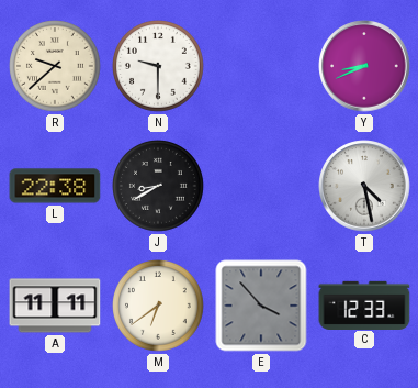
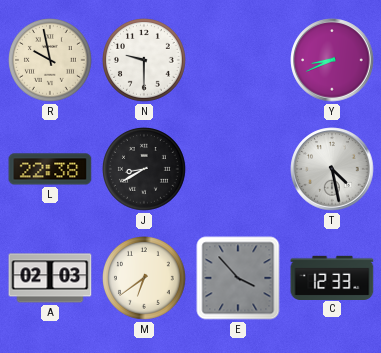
R: 9:38 -> 9:58
A: 11:11 -> 02:03
